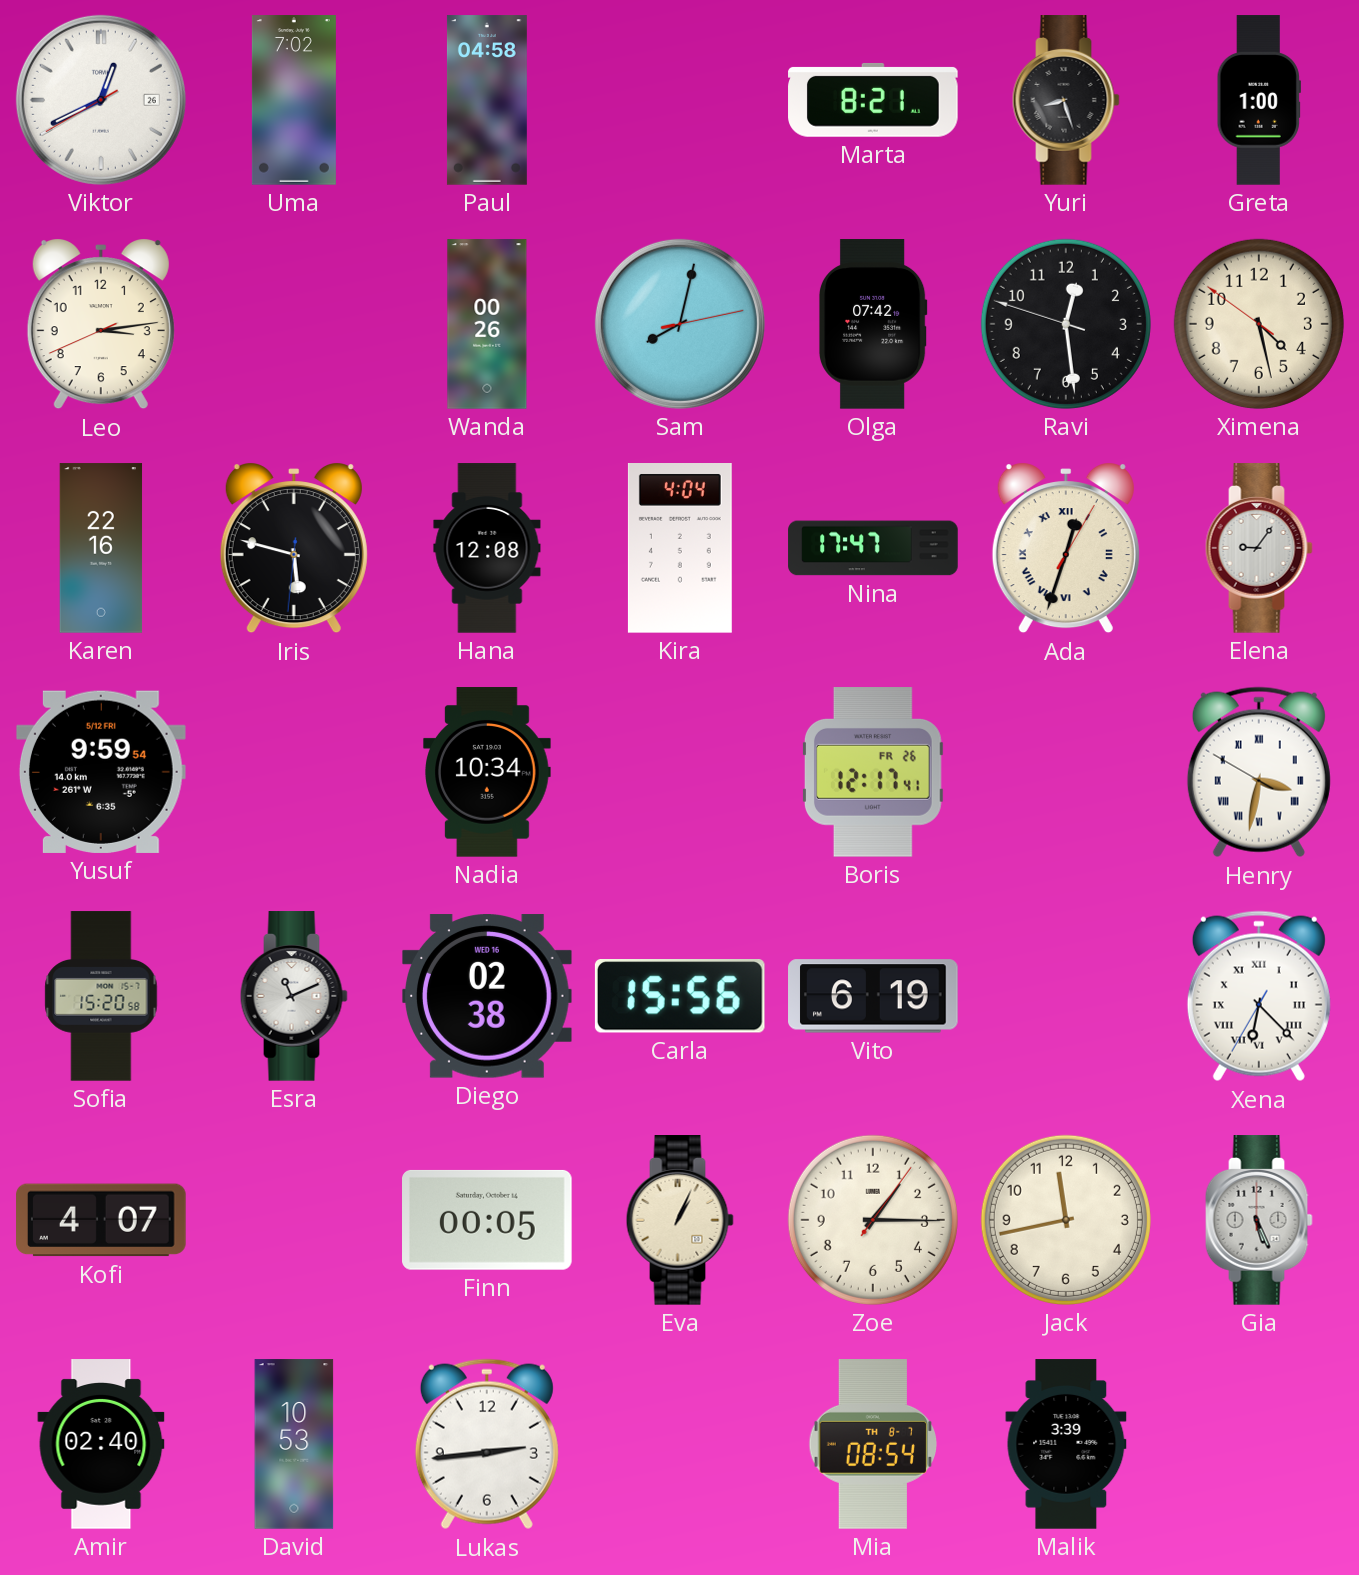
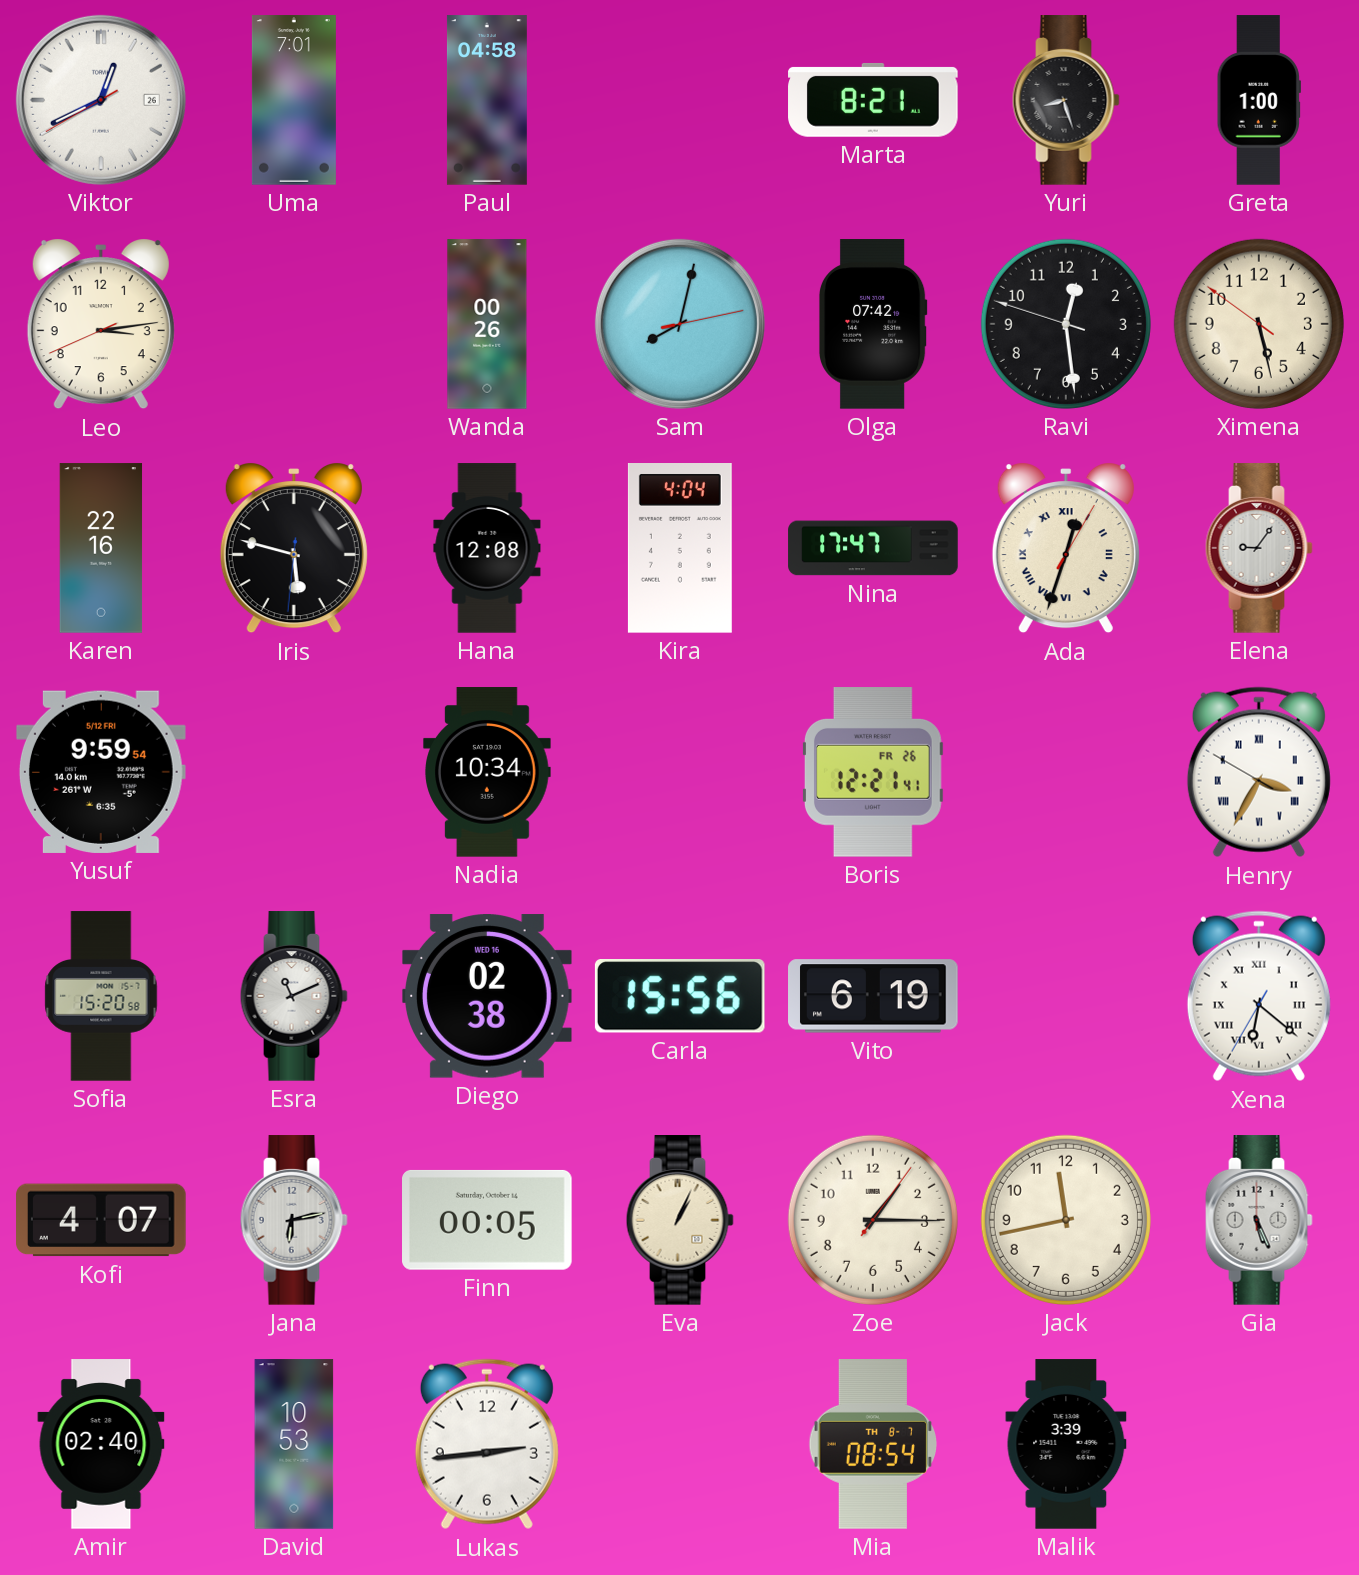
Uma: 7:02 -> 7:01
Ximena: 4:27 -> 5:27
Boris: 12:17 -> 12:21
Henry: 3:31 -> 3:34
Xena: 6:22 -> 6:21
Jana: none -> 6:13
